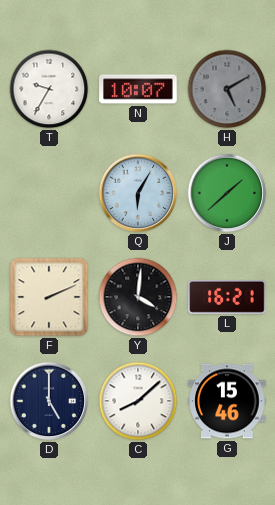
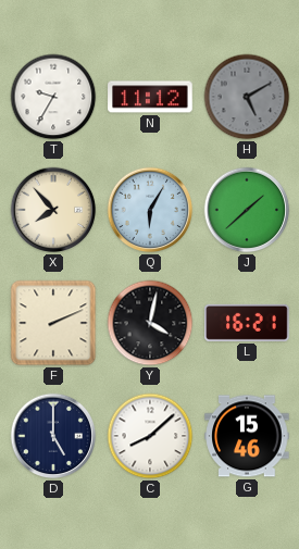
N: 10:07 -> 11:12
X: none -> 7:53
Y: 4:01 -> 4:02
